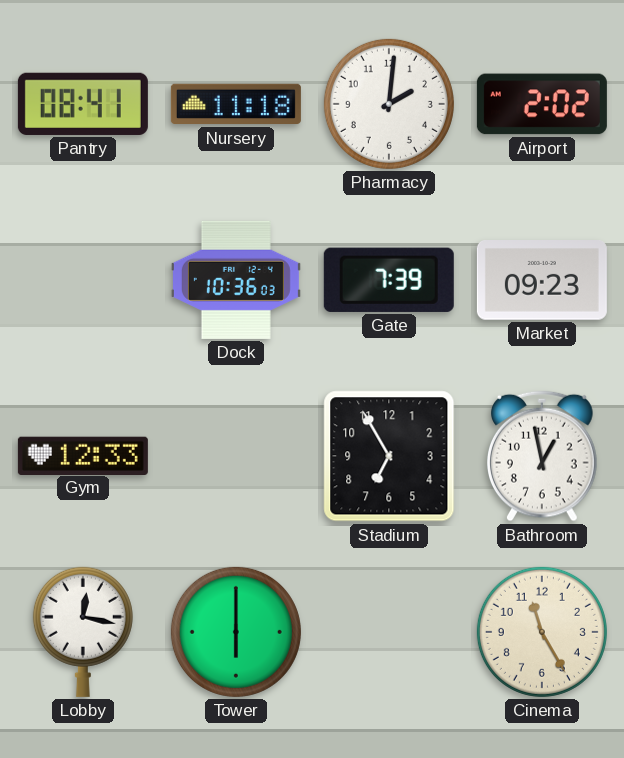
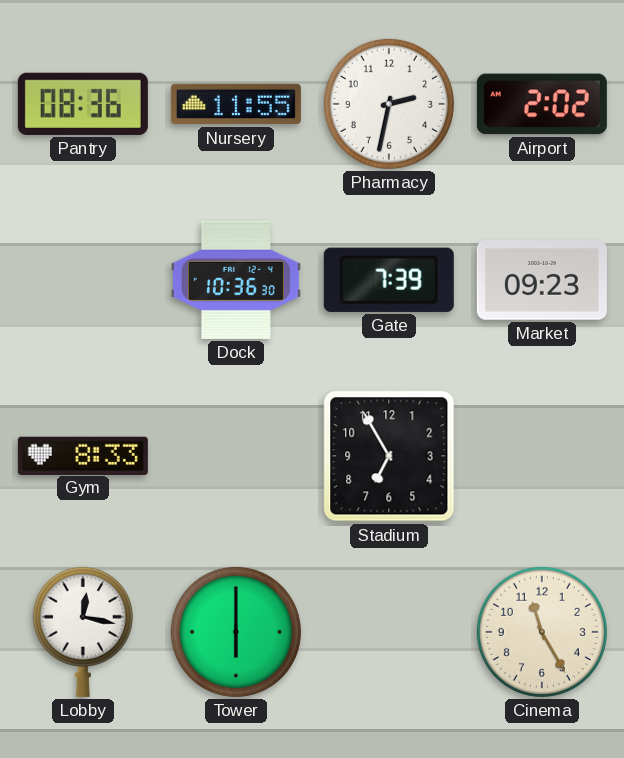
Pantry: 08:41 -> 08:36
Nursery: 11:18 -> 11:55
Pharmacy: 2:01 -> 2:32
Dock: 10:36:03 -> 10:36:30
Gym: 12:33 -> 8:33
Bathroom: 12:58 -> none
